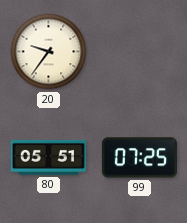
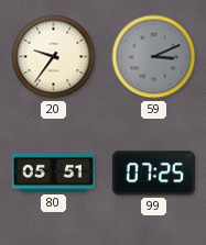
59: none -> 3:11
